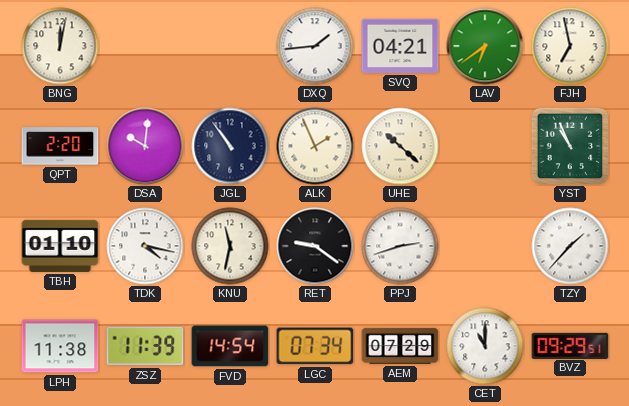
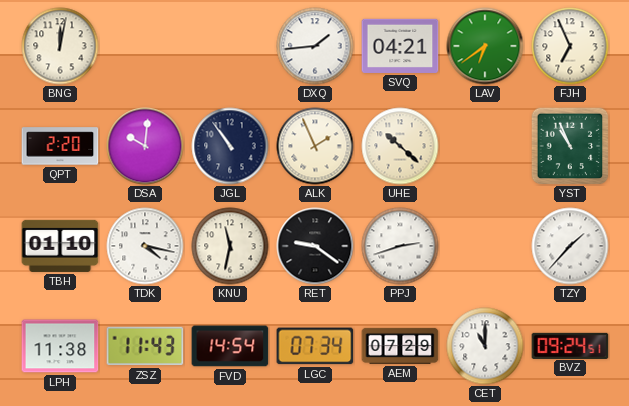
FJH: 6:58 -> 6:56
ZSZ: 11:39 -> 11:43
BVZ: 09:29 -> 09:24
